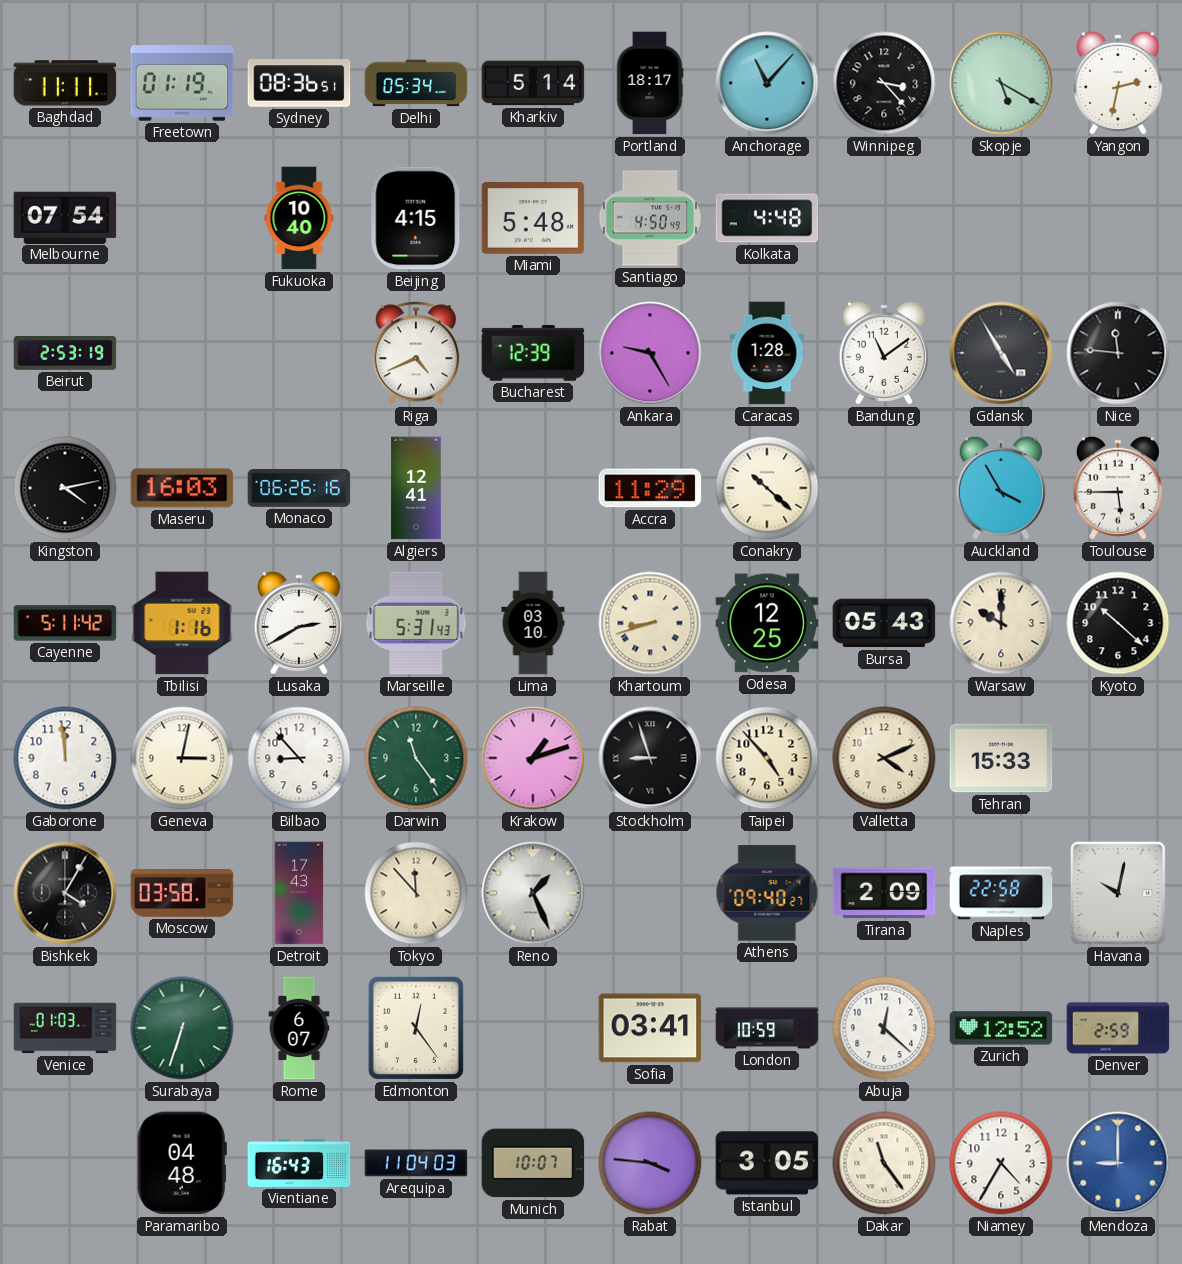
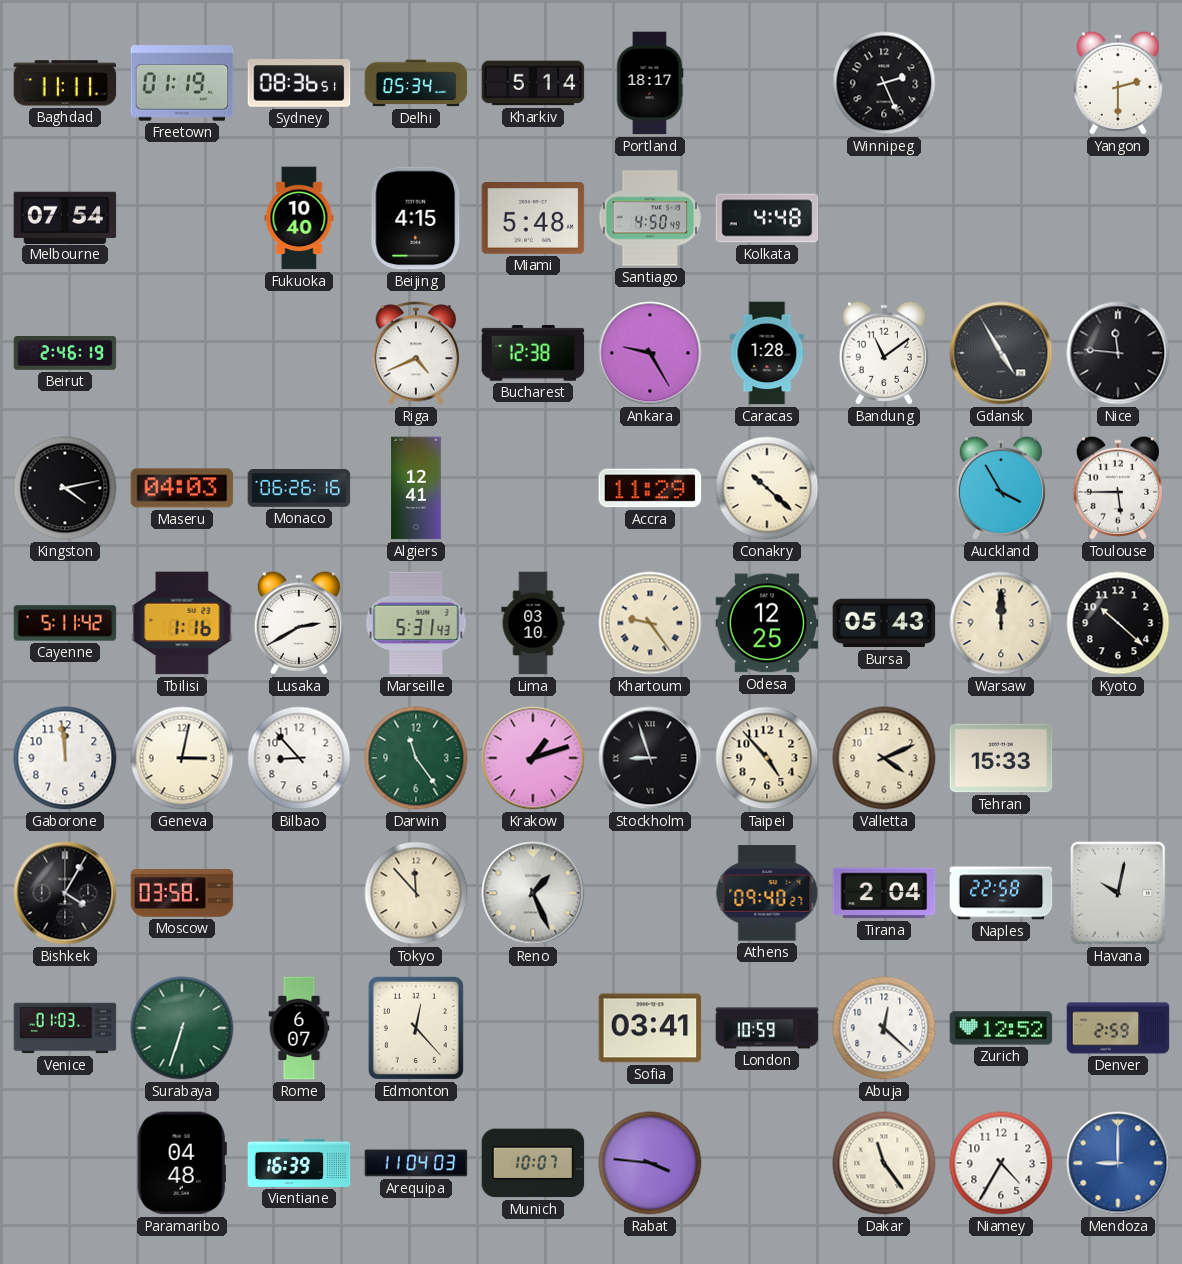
Anchorage: 11:07 -> none
Winnipeg: 3:23 -> 2:26
Skopje: 5:20 -> none
Yangon: 2:32 -> 2:30
Beirut: 2:53 -> 2:46
Bucharest: 12:39 -> 12:38
Maseru: 16:03 -> 04:03
Khartoum: 8:42 -> 9:24
Warsaw: 10:00 -> 12:00
Detroit: 17:43 -> none
Tirana: 2:09 -> 2:04
Edmonton: 12:24 -> 12:23
Vientiane: 16:43 -> 16:39
Istanbul: 3:05 -> none
